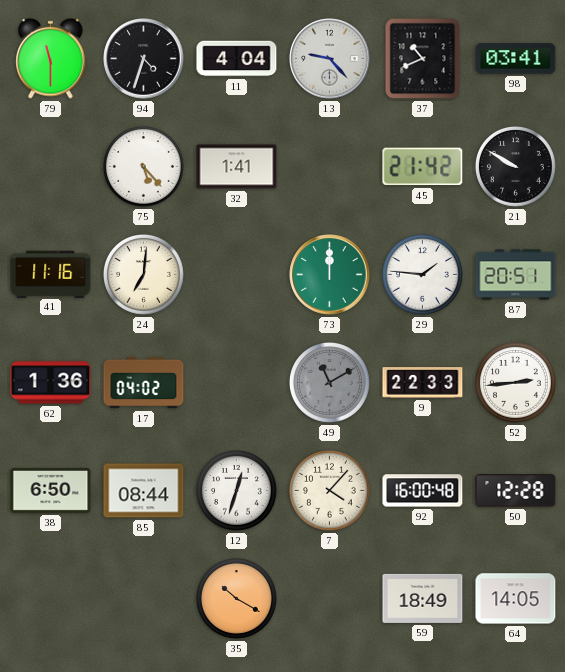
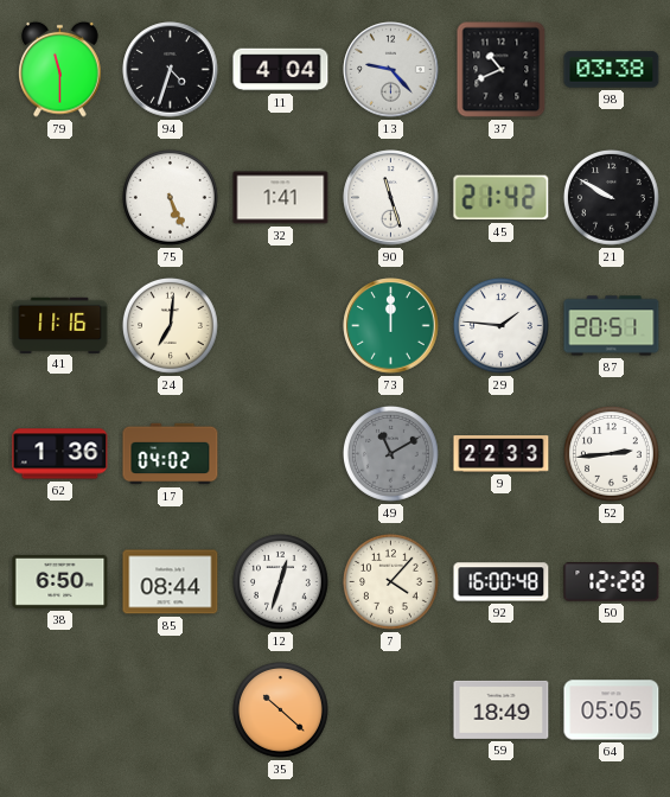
98: 03:41 -> 03:38
75: 5:23 -> 5:26
90: none -> 11:27
35: 10:20 -> 10:22
64: 14:05 -> 05:05
